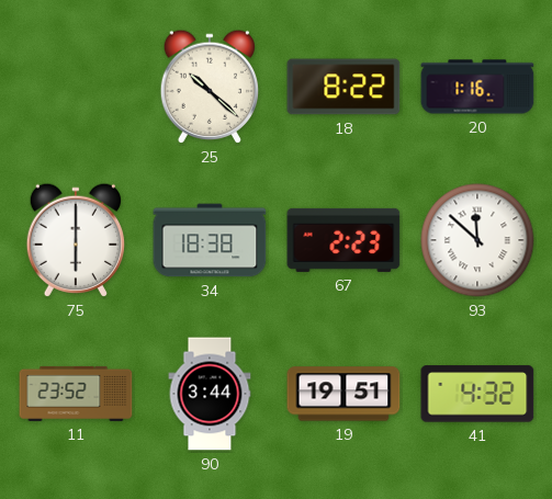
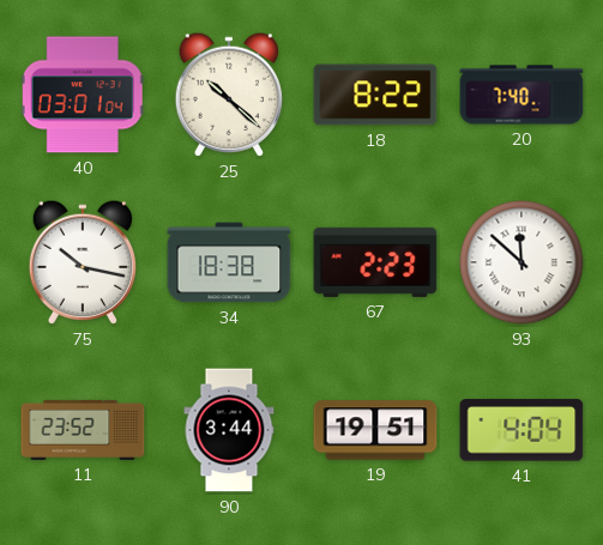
40: none -> 03:01
20: 1:16 -> 7:40
75: 6:00 -> 10:17
41: 4:32 -> 4:04
